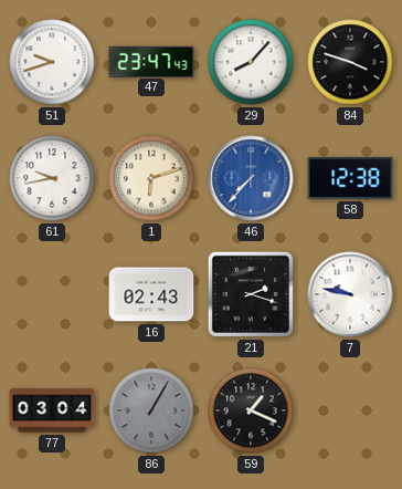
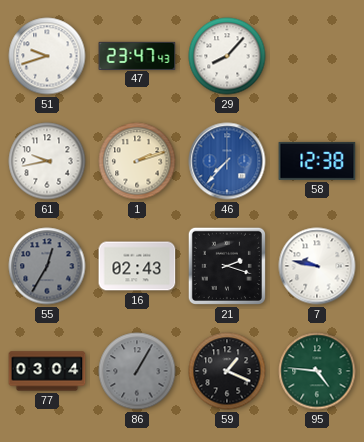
84: 3:48 -> none
1: 6:12 -> 2:12
55: none -> 12:35
95: none -> 4:46
